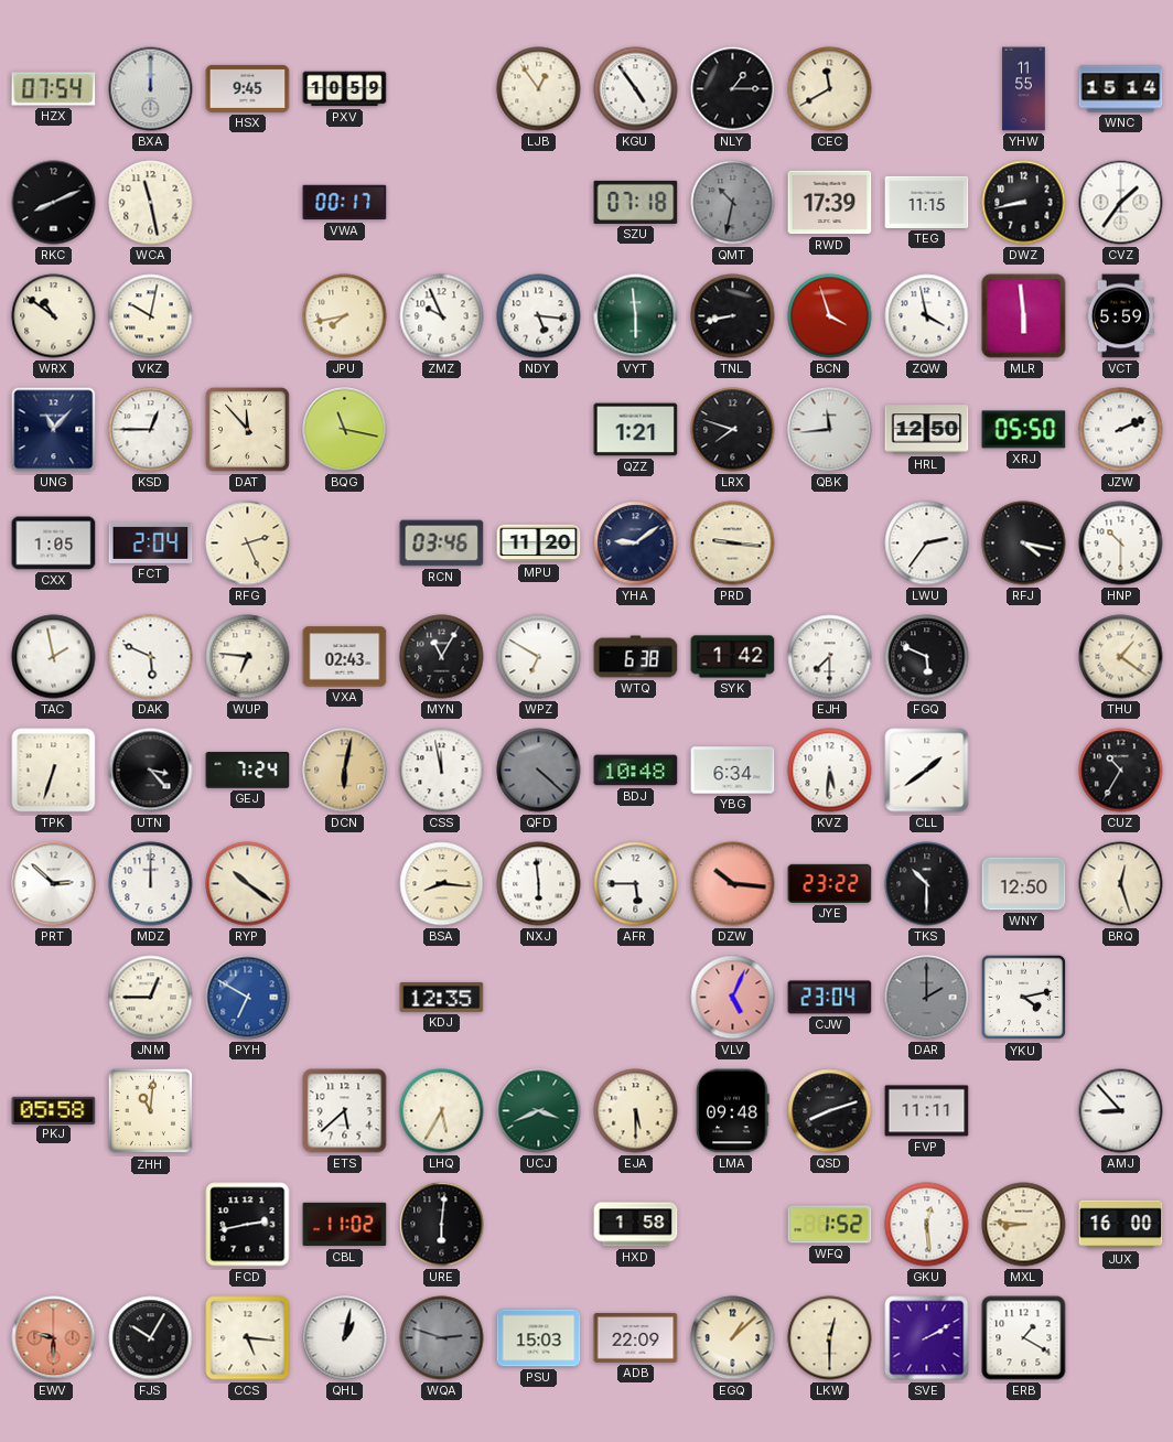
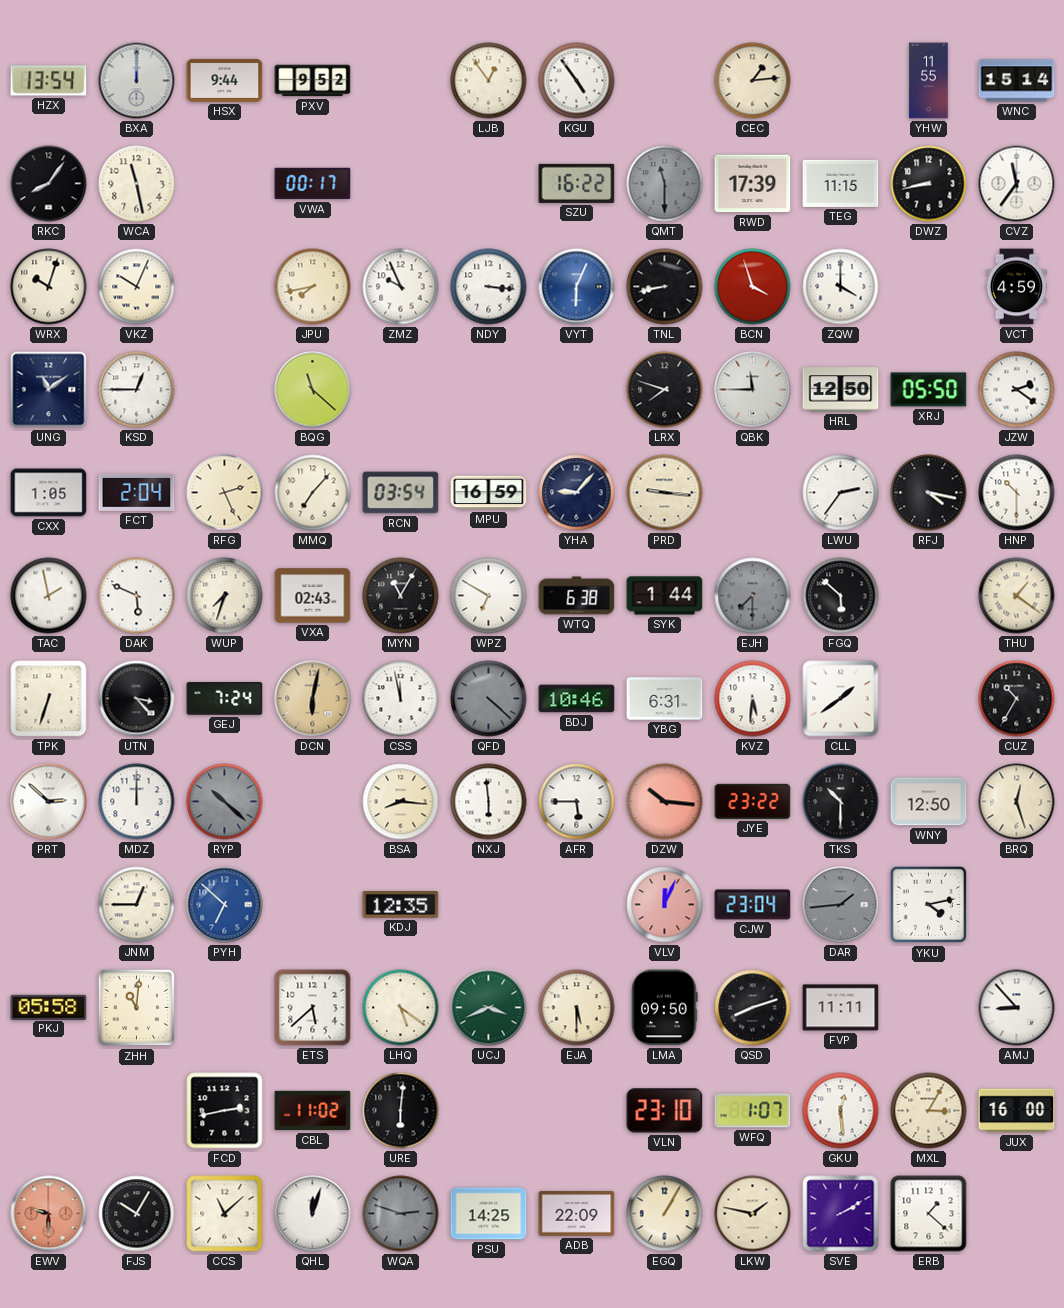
HZX: 07:54 -> 13:54
HSX: 9:45 -> 9:44
PXV: 10:59 -> 9:52
NLY: 1:15 -> none
CEC: 11:40 -> 1:14
RKC: 8:11 -> 8:06
SZU: 07:18 -> 16:22
QMT: 10:32 -> 11:30
CVZ: 1:36 -> 11:36
WRX: 10:51 -> 10:03
VKZ: 10:02 -> 10:04
NDY: 5:16 -> 3:16
VYT: 5:59 -> 6:04
VYT dial: green -> blue
ZQW: 3:58 -> 4:00
MLR: 5:59 -> none
VCT: 5:59 -> 4:59
UNG: 11:07 -> 11:09
DAT: 11:53 -> none
BQG: 11:17 -> 11:22
QZZ: 1:21 -> none
QBK: 11:44 -> 11:45
JZW: 2:11 -> 2:21
MMQ: none -> 7:07
RCN: 03:46 -> 03:54
MPU: 11:20 -> 16:59
YHA: 9:09 -> 9:07
WUP: 6:46 -> 7:33
SYK: 1:42 -> 1:44
EJH dial: white -> grey
FGQ: 5:49 -> 5:52
BDJ: 10:48 -> 10:46
YBG: 6:34 -> 6:31
RYP: 10:21 -> 10:22
RYP dial: cream -> grey
PYH: 6:50 -> 6:52
VLV: 5:04 -> 12:04
DAR: 2:00 -> 1:44
LHQ: 5:35 -> 5:21
LMA: 09:48 -> 09:50
HXD: 1:58 -> none
VLN: none -> 23:10
WFQ: 1:52 -> 1:07
MXL: 8:46 -> 3:05
CCS: 5:16 -> 11:08
QHL: 1:02 -> 12:03
PSU: 15:03 -> 14:25
EGQ: 1:08 -> 1:05
LKW: 12:30 -> 1:47
ERB: 1:20 -> 1:22
